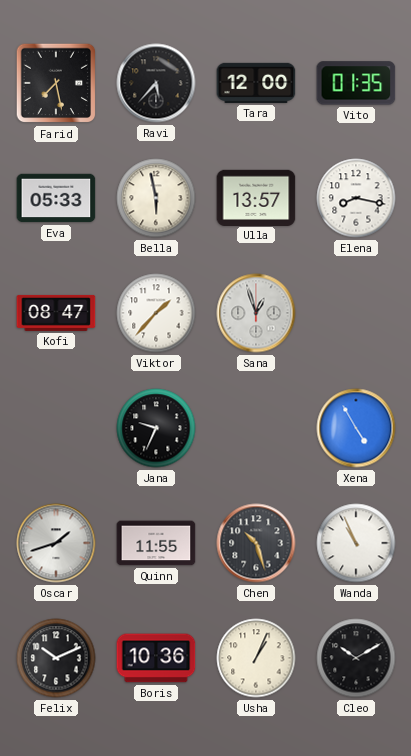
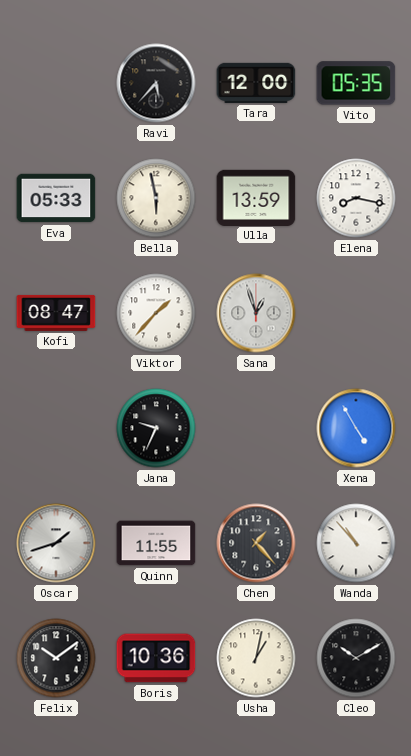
Farid: 7:28 -> none
Vito: 01:35 -> 05:35
Ulla: 13:57 -> 13:59
Chen: 10:27 -> 1:23
Wanda: 10:56 -> 10:53
Felix: 10:11 -> 10:09
Usha: 1:04 -> 1:02
